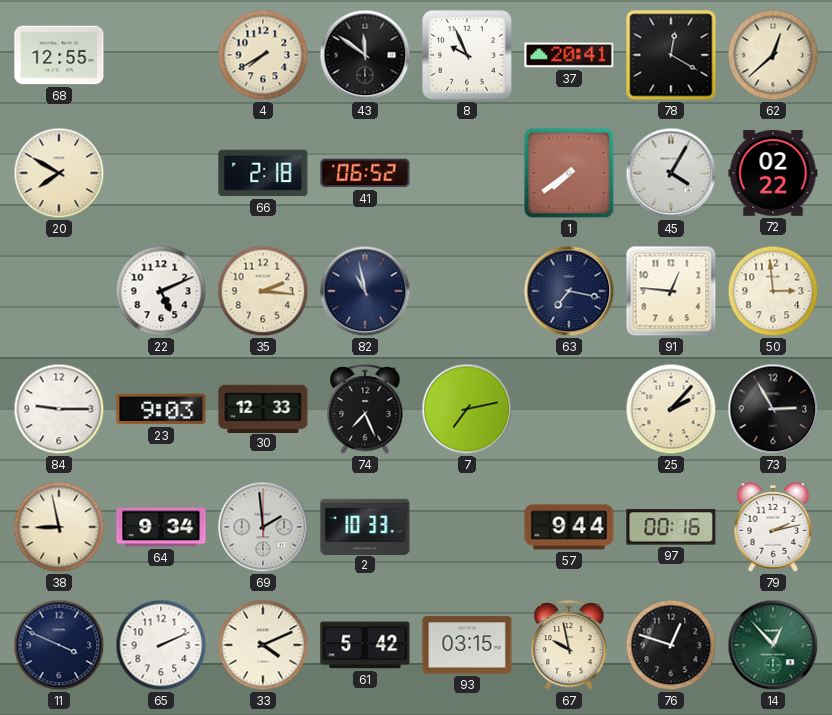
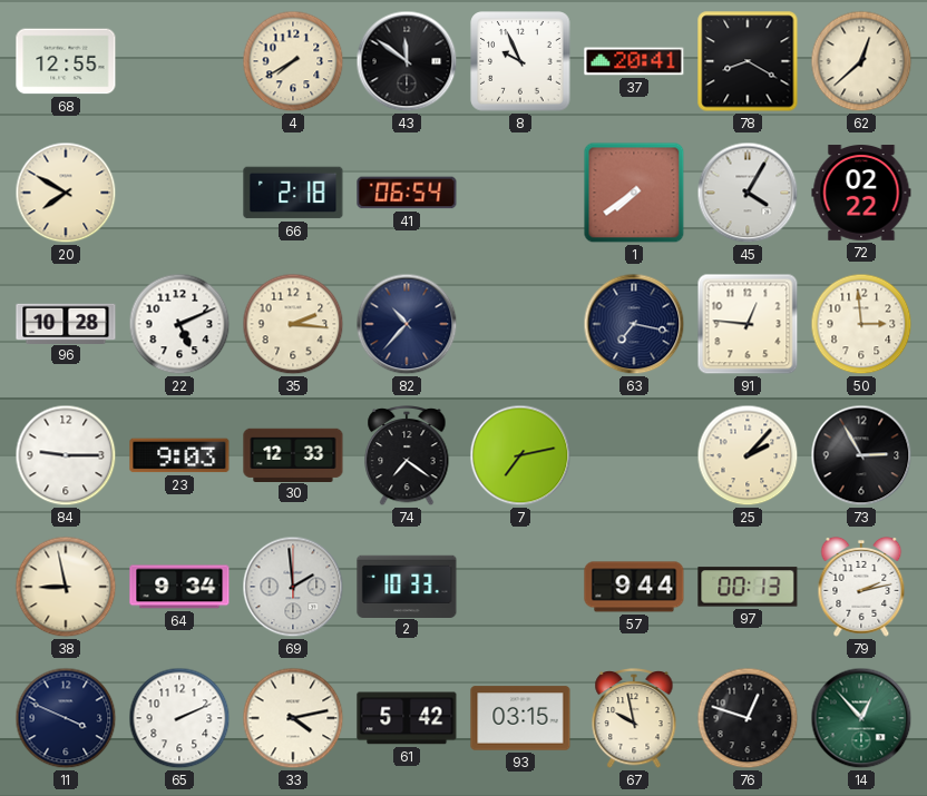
78: 12:20 -> 8:20
41: 06:52 -> 06:54
96: none -> 10:28
82: 10:58 -> 10:37
74: 7:26 -> 7:21
97: 00:16 -> 00:13
33: 4:11 -> 4:13
